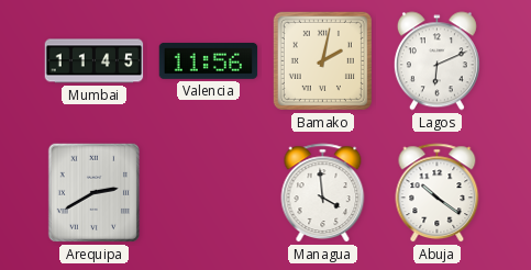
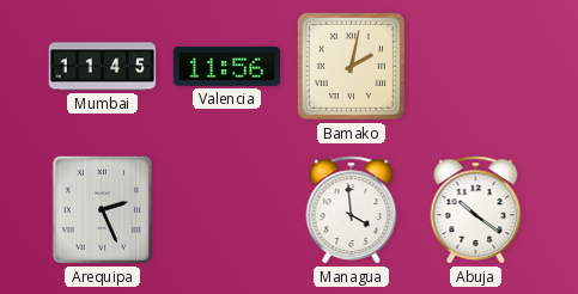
Lagos: 6:11 -> none
Arequipa: 2:40 -> 2:26
